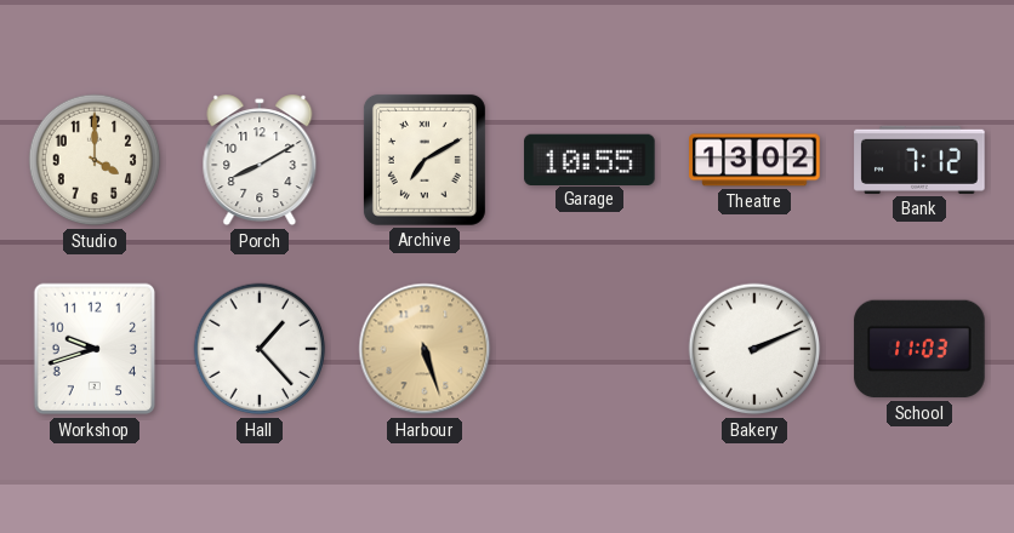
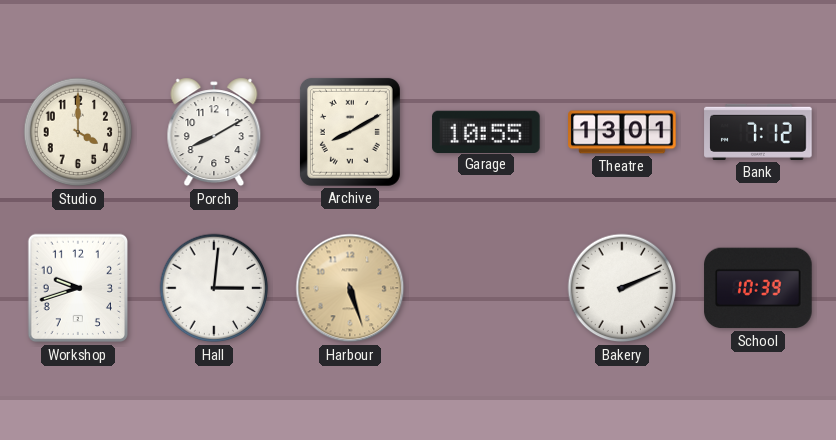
Archive: 7:10 -> 8:10
Theatre: 13:02 -> 13:01
Hall: 1:23 -> 3:01
School: 11:03 -> 10:39
